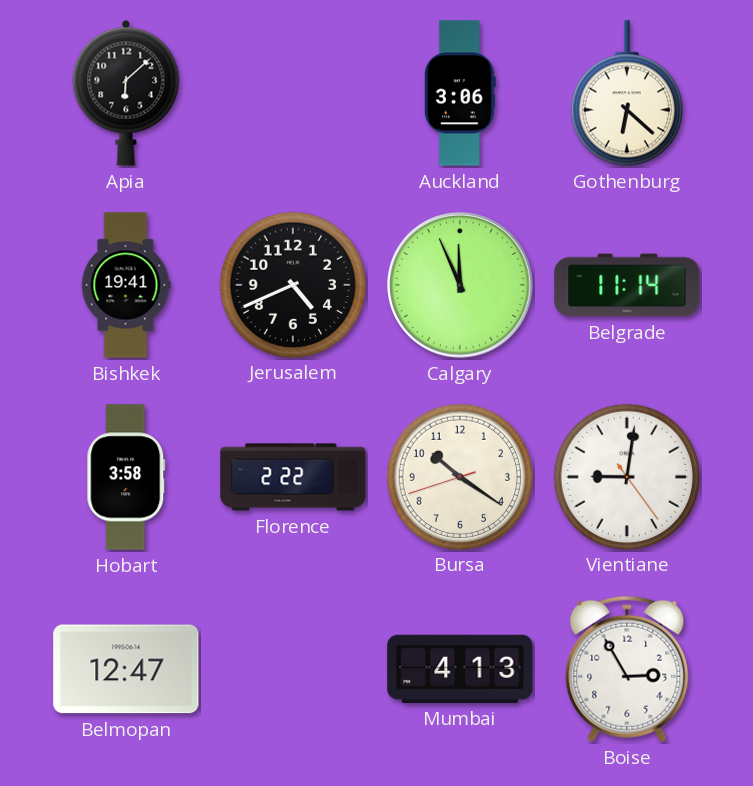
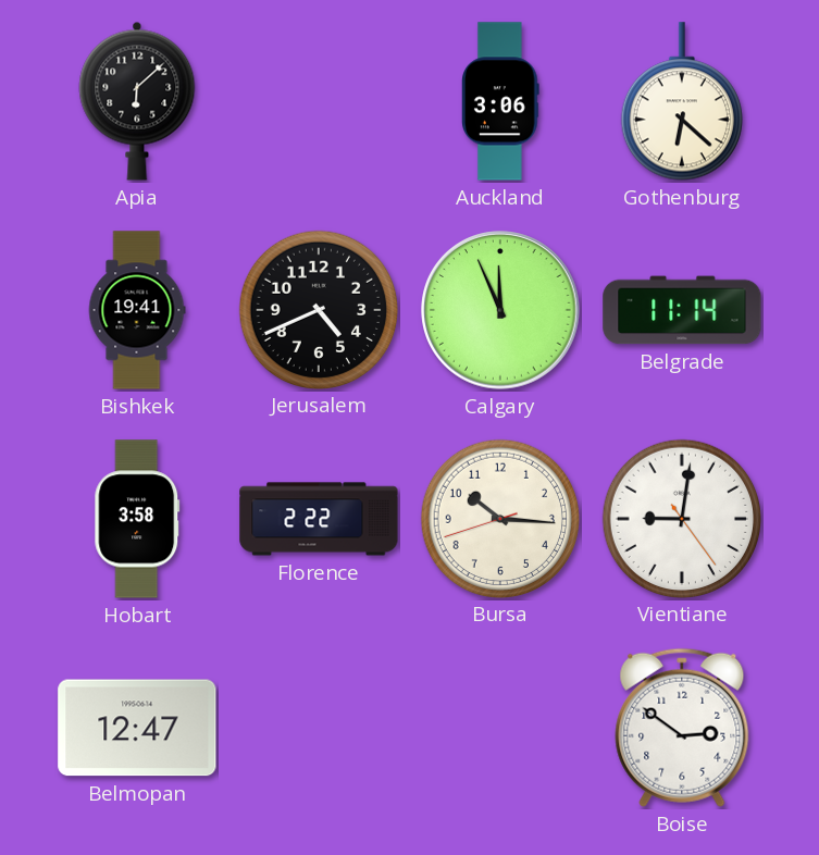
Bursa: 10:20 -> 10:15
Mumbai: 4:13 -> none
Boise: 2:55 -> 2:51
